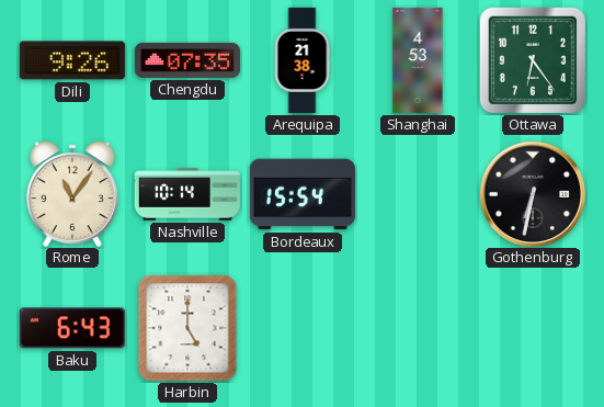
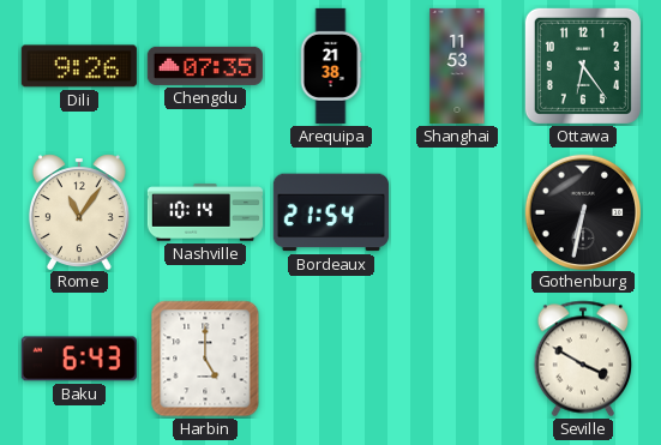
Shanghai: 4:53 -> 11:53
Bordeaux: 15:54 -> 21:54
Seville: none -> 3:50
